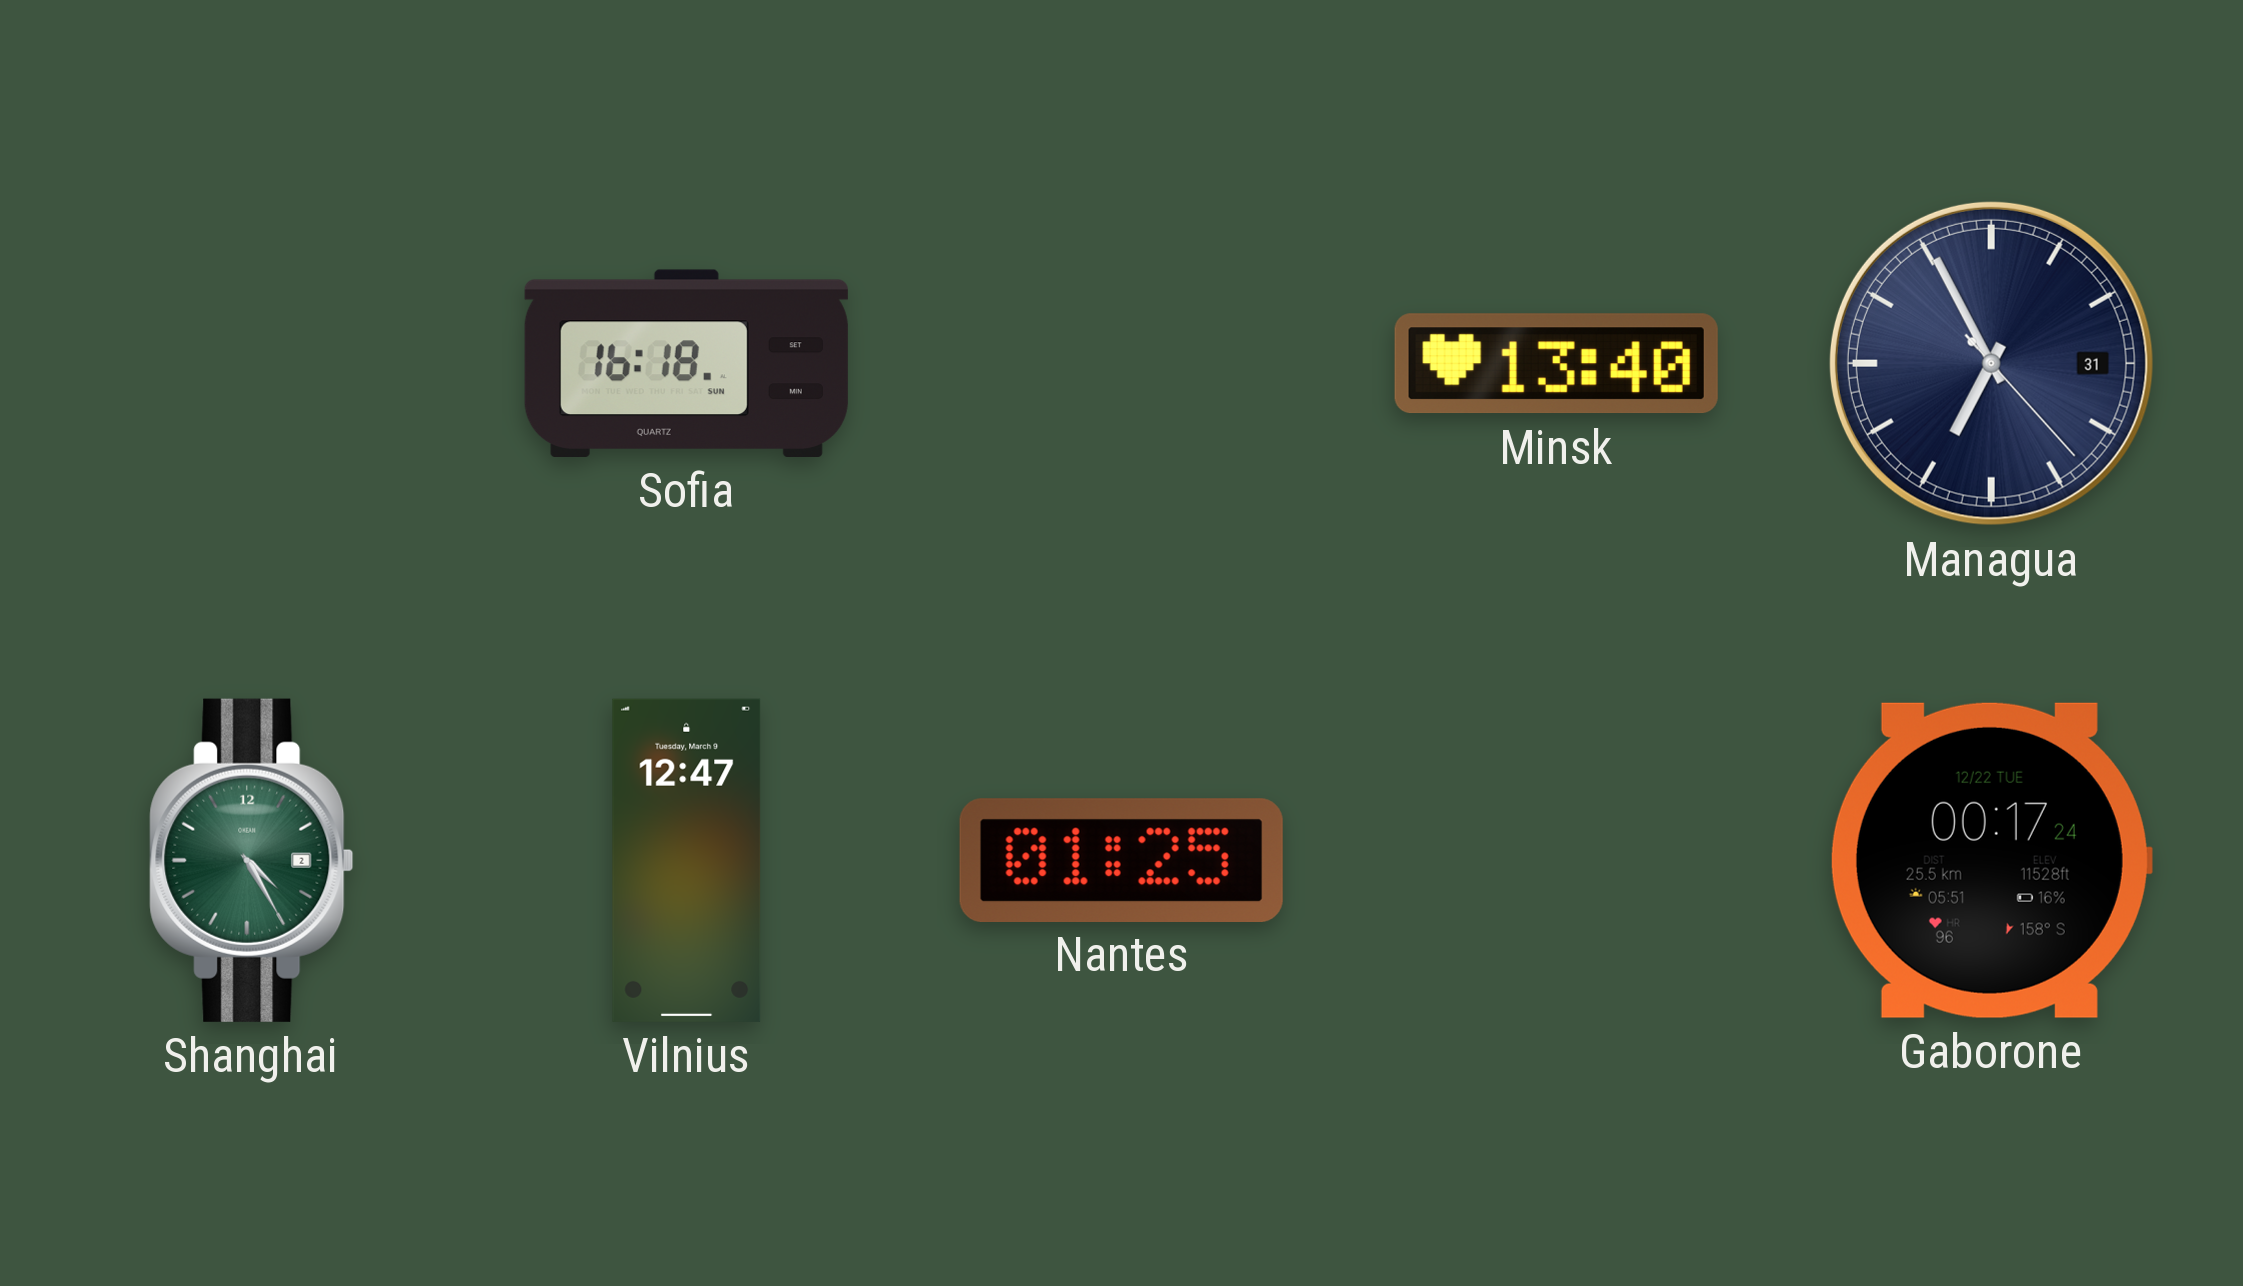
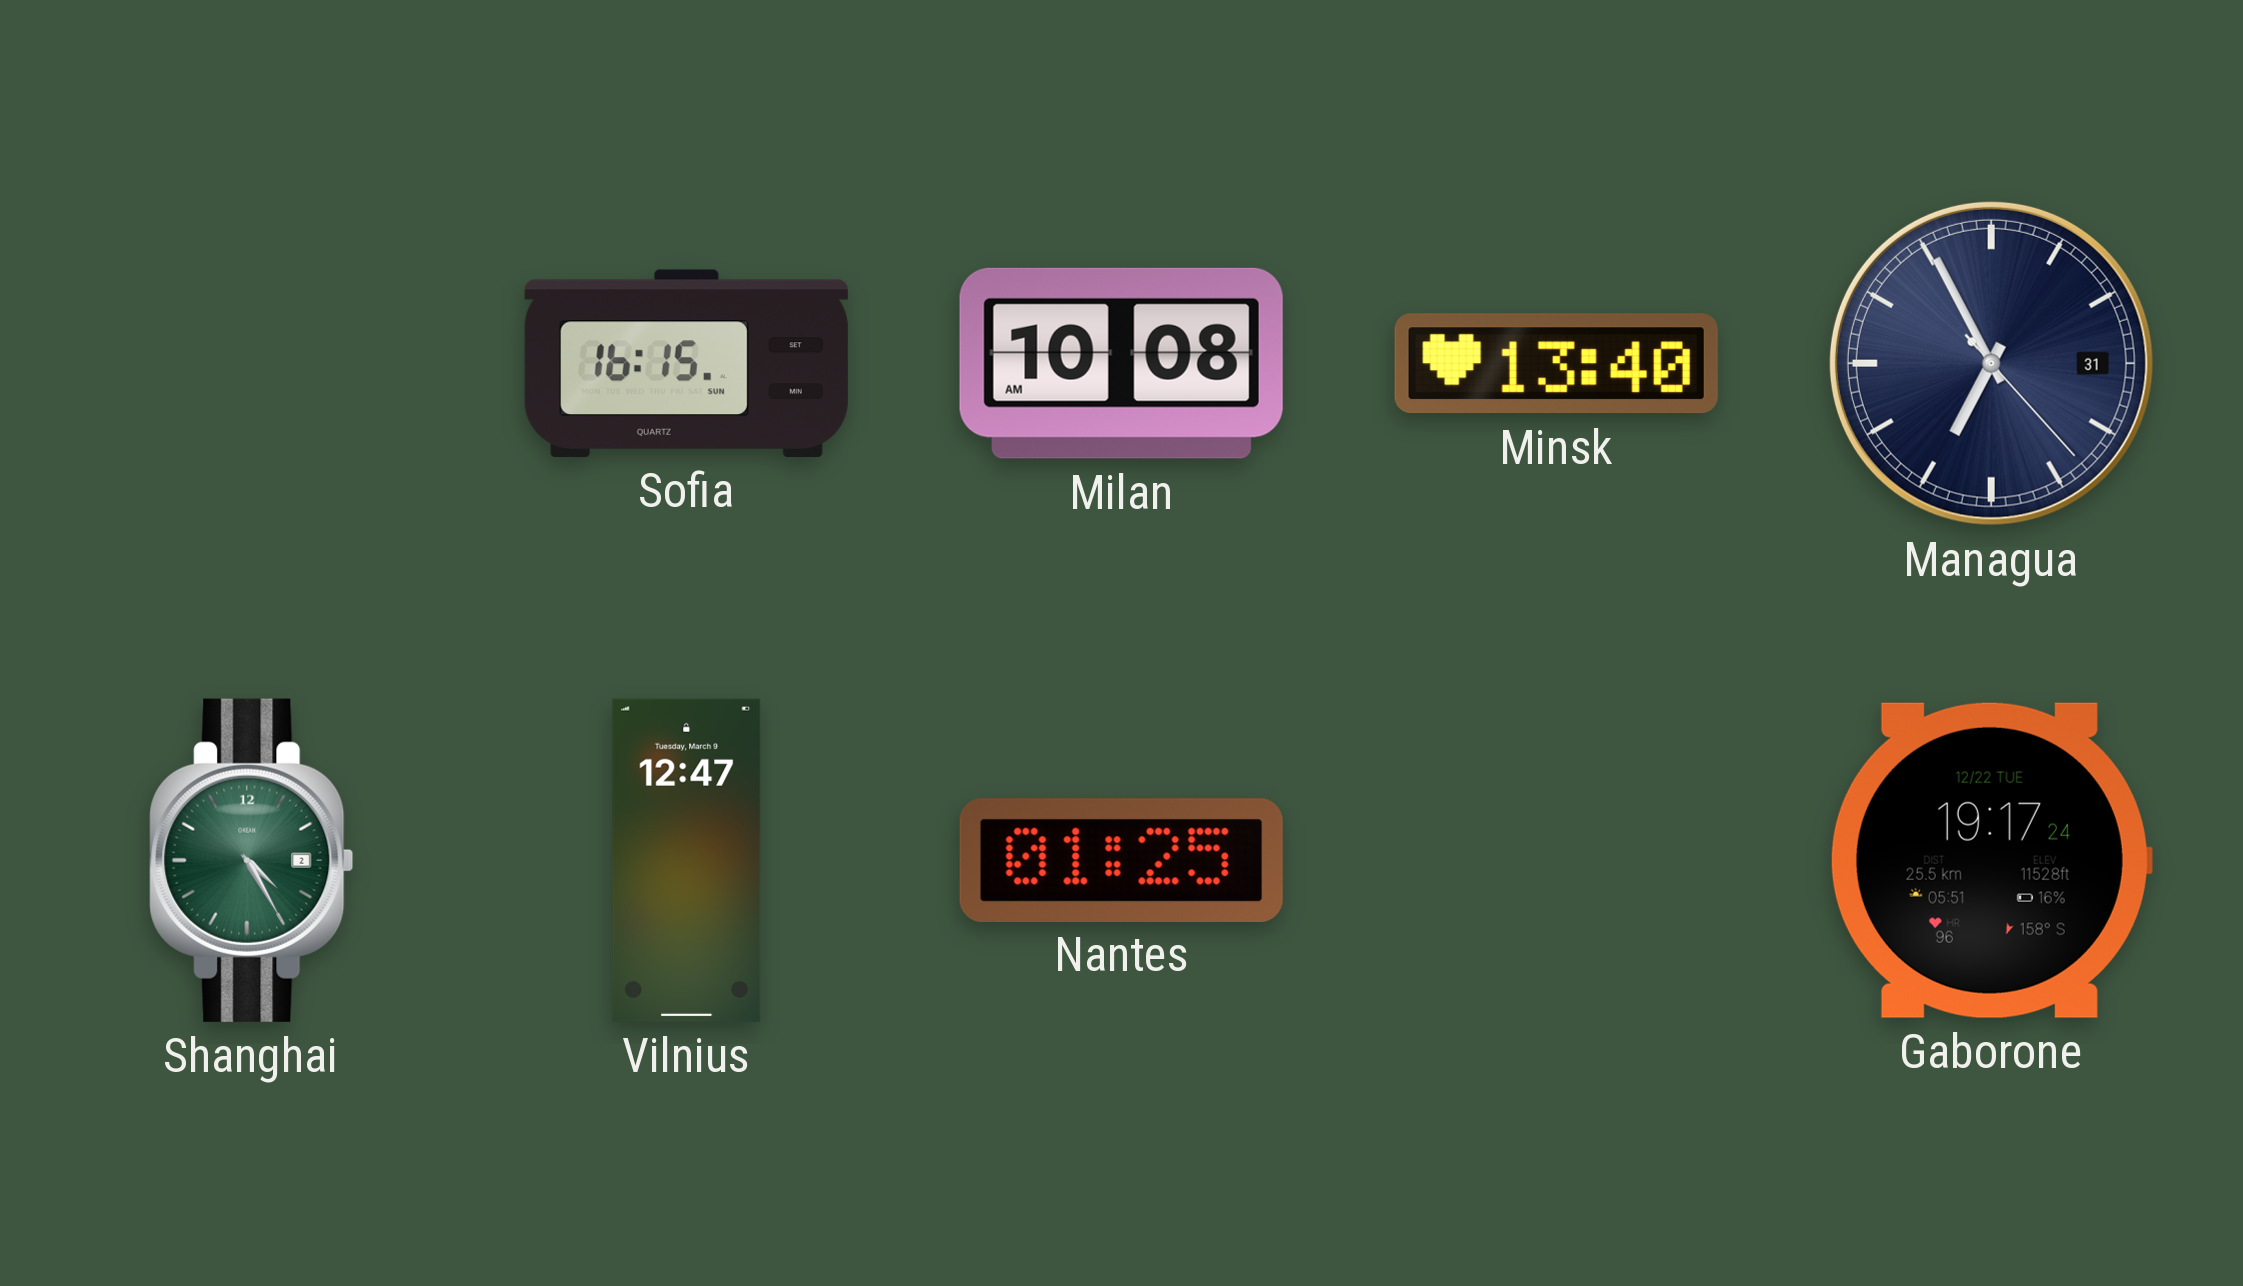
Sofia: 16:18 -> 16:15
Milan: none -> 10:08
Gaborone: 00:17 -> 19:17
